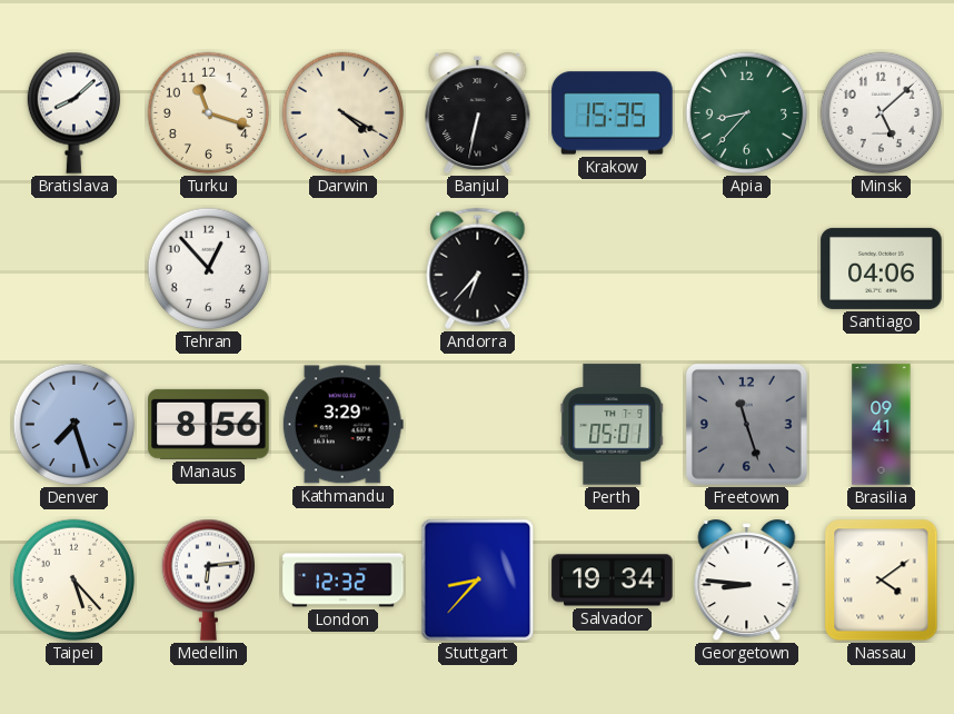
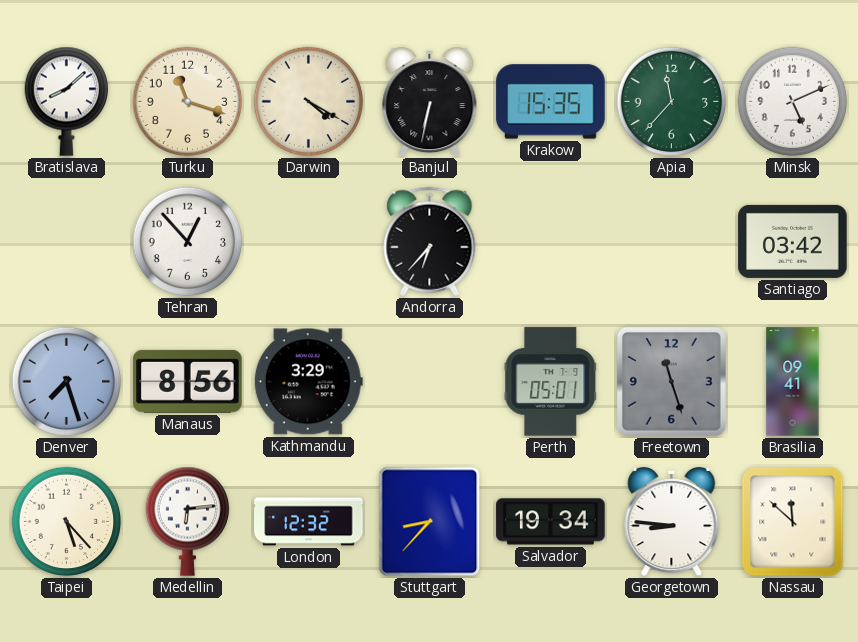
Apia: 8:37 -> 11:37
Minsk: 5:08 -> 5:11
Santiago: 04:06 -> 03:42
Nassau: 4:09 -> 11:52
